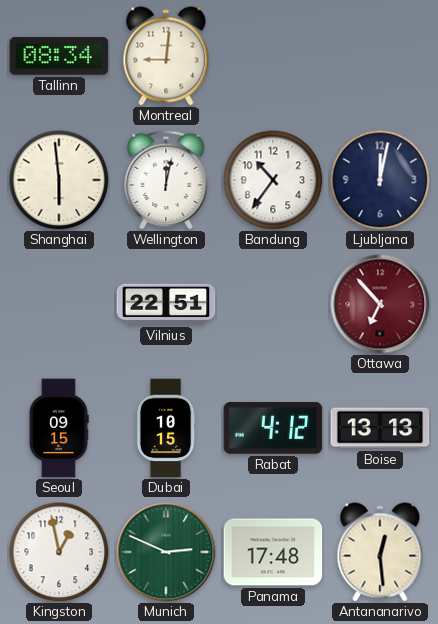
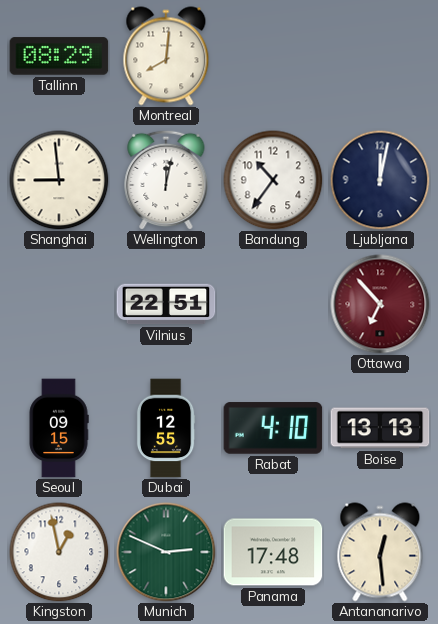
Tallinn: 08:34 -> 08:29
Montreal: 9:01 -> 8:01
Shanghai: 5:59 -> 8:59
Dubai: 10:15 -> 12:55
Rabat: 4:12 -> 4:10
